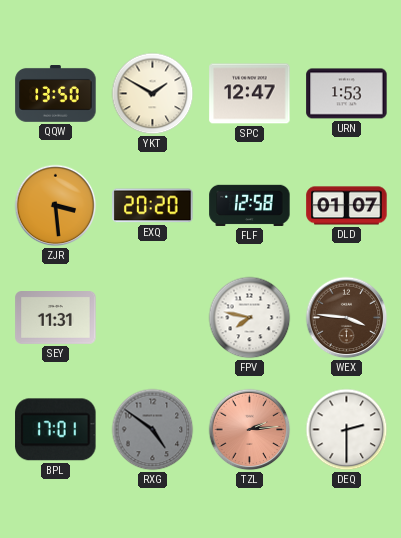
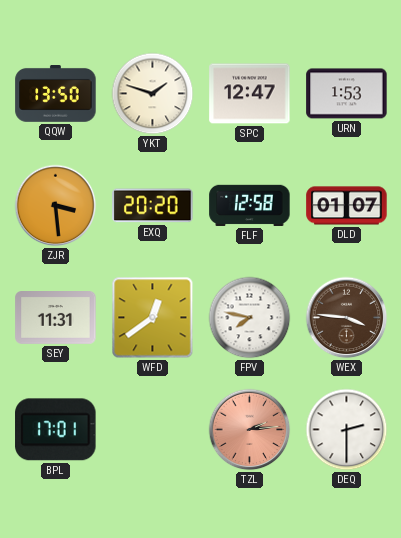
YKT: 1:50 -> 1:48
WFD: none -> 12:39
RXG: 4:51 -> none
